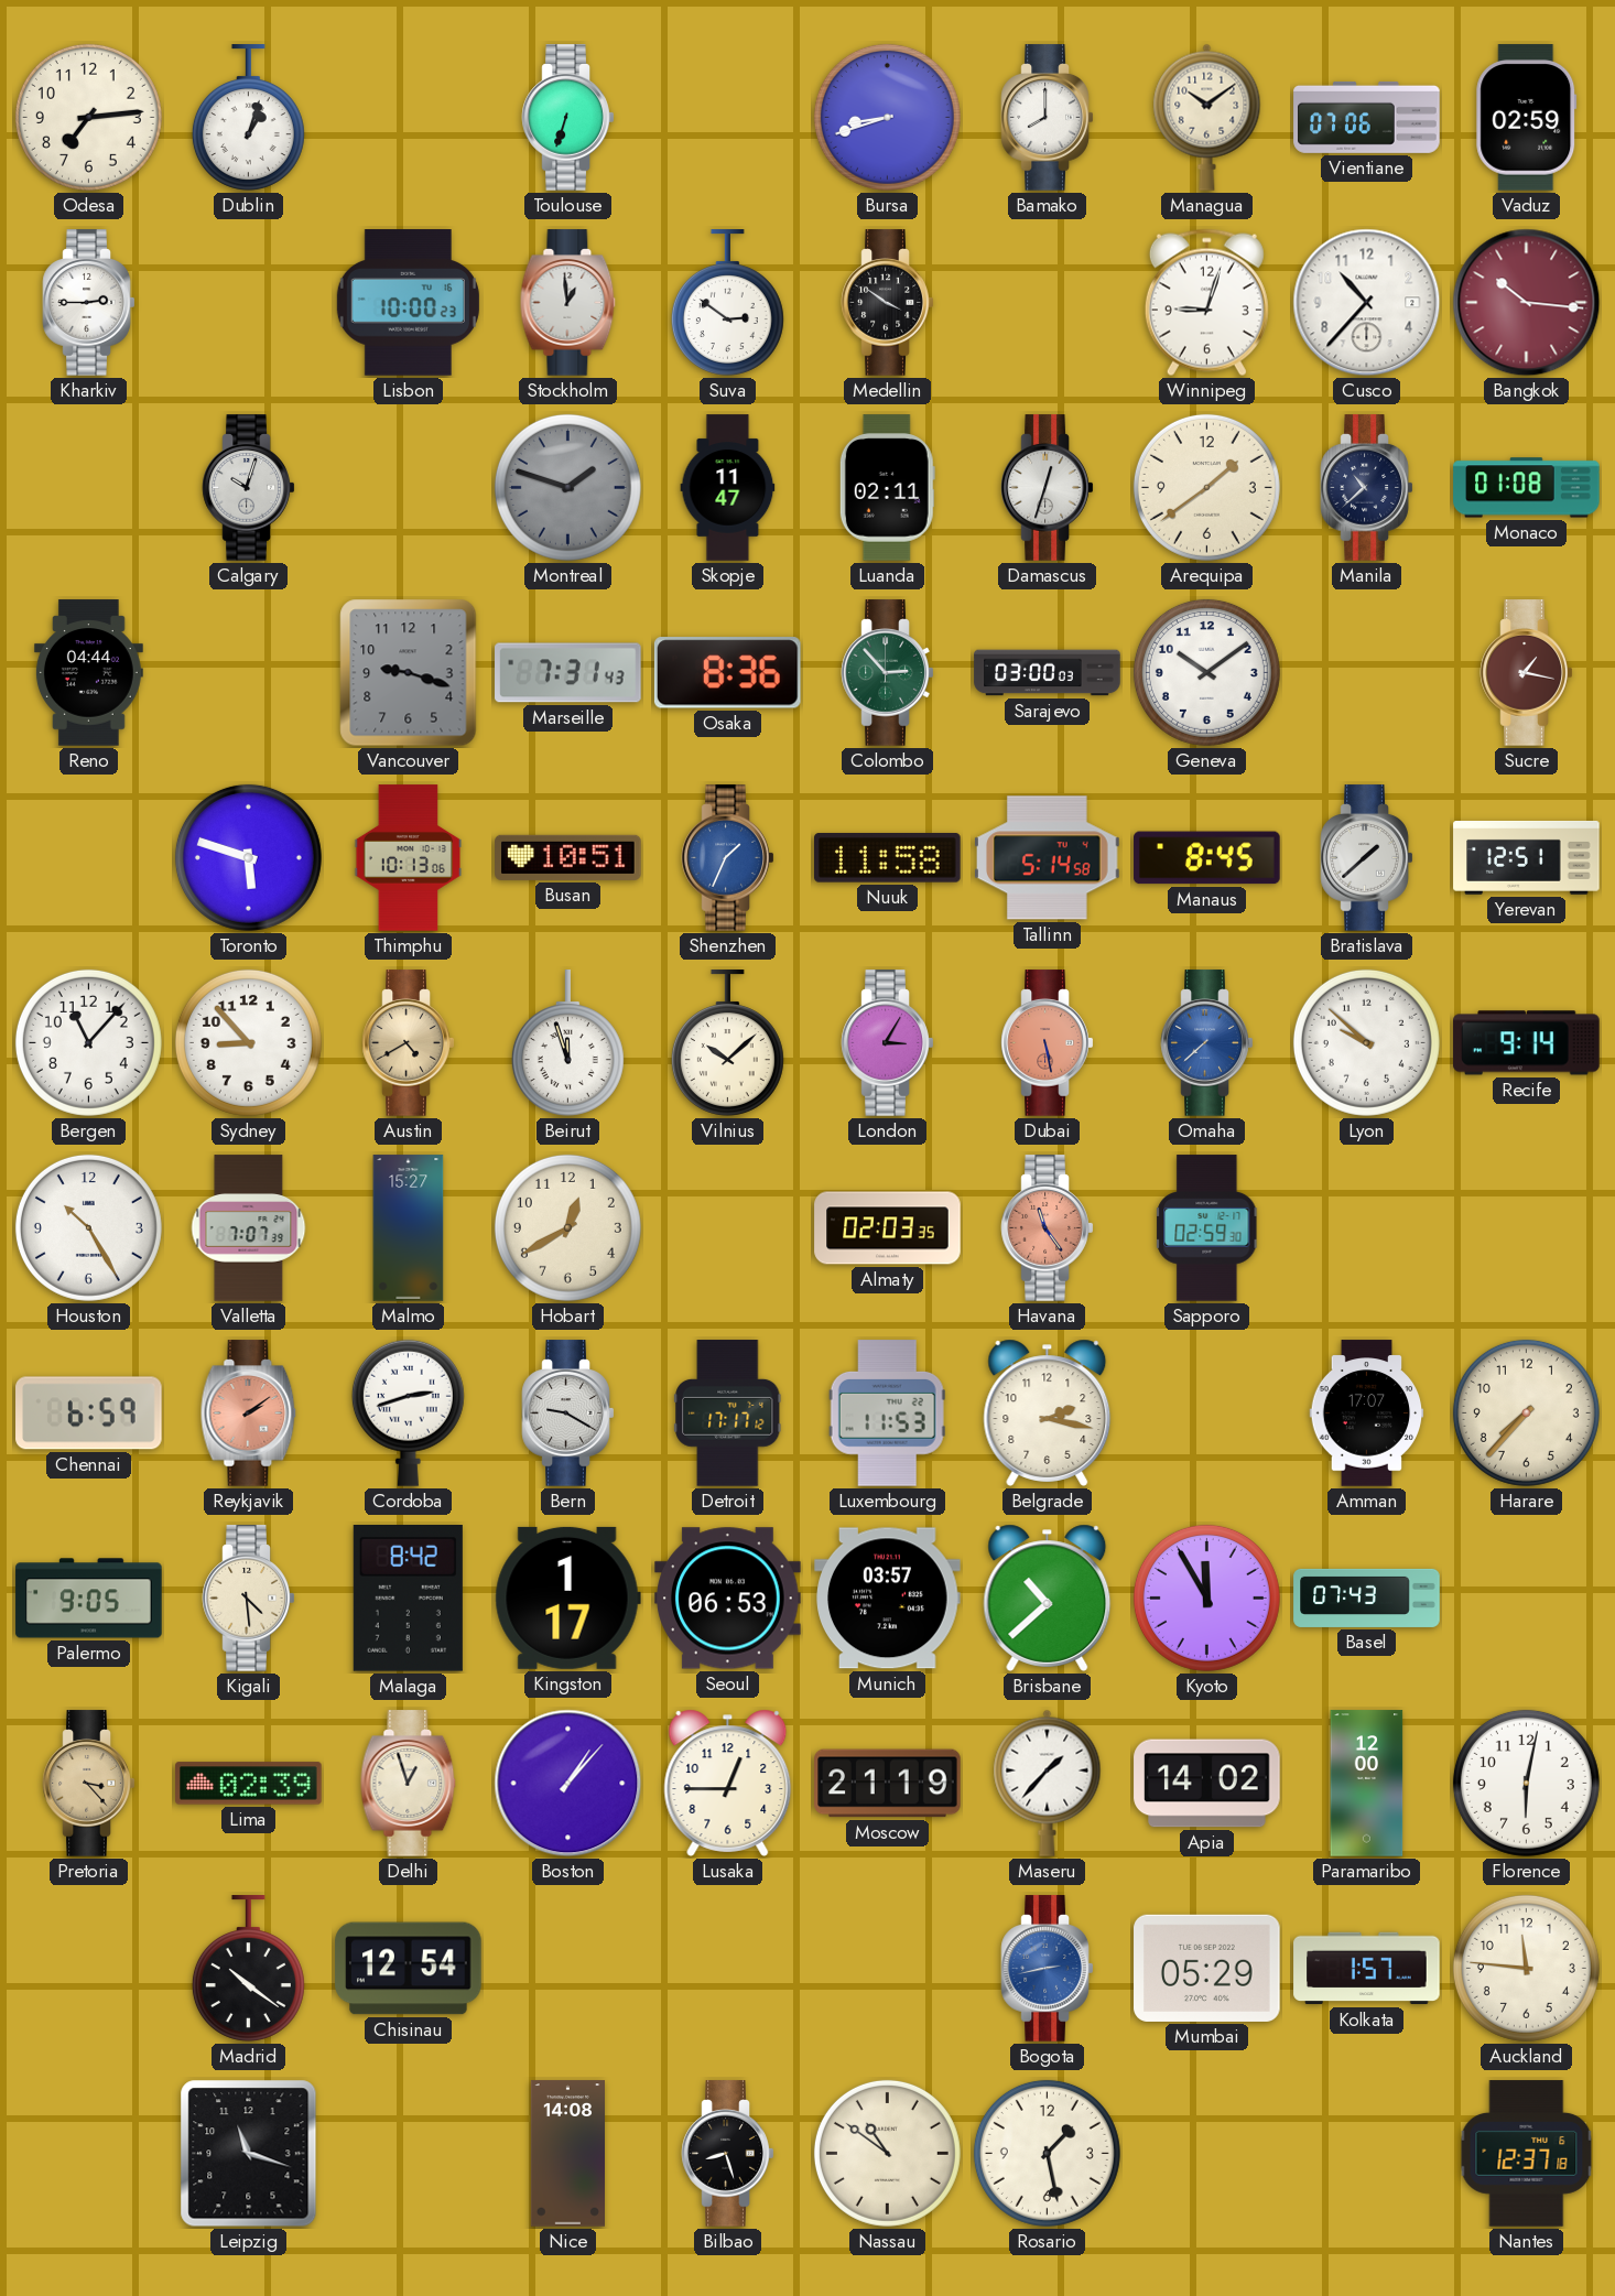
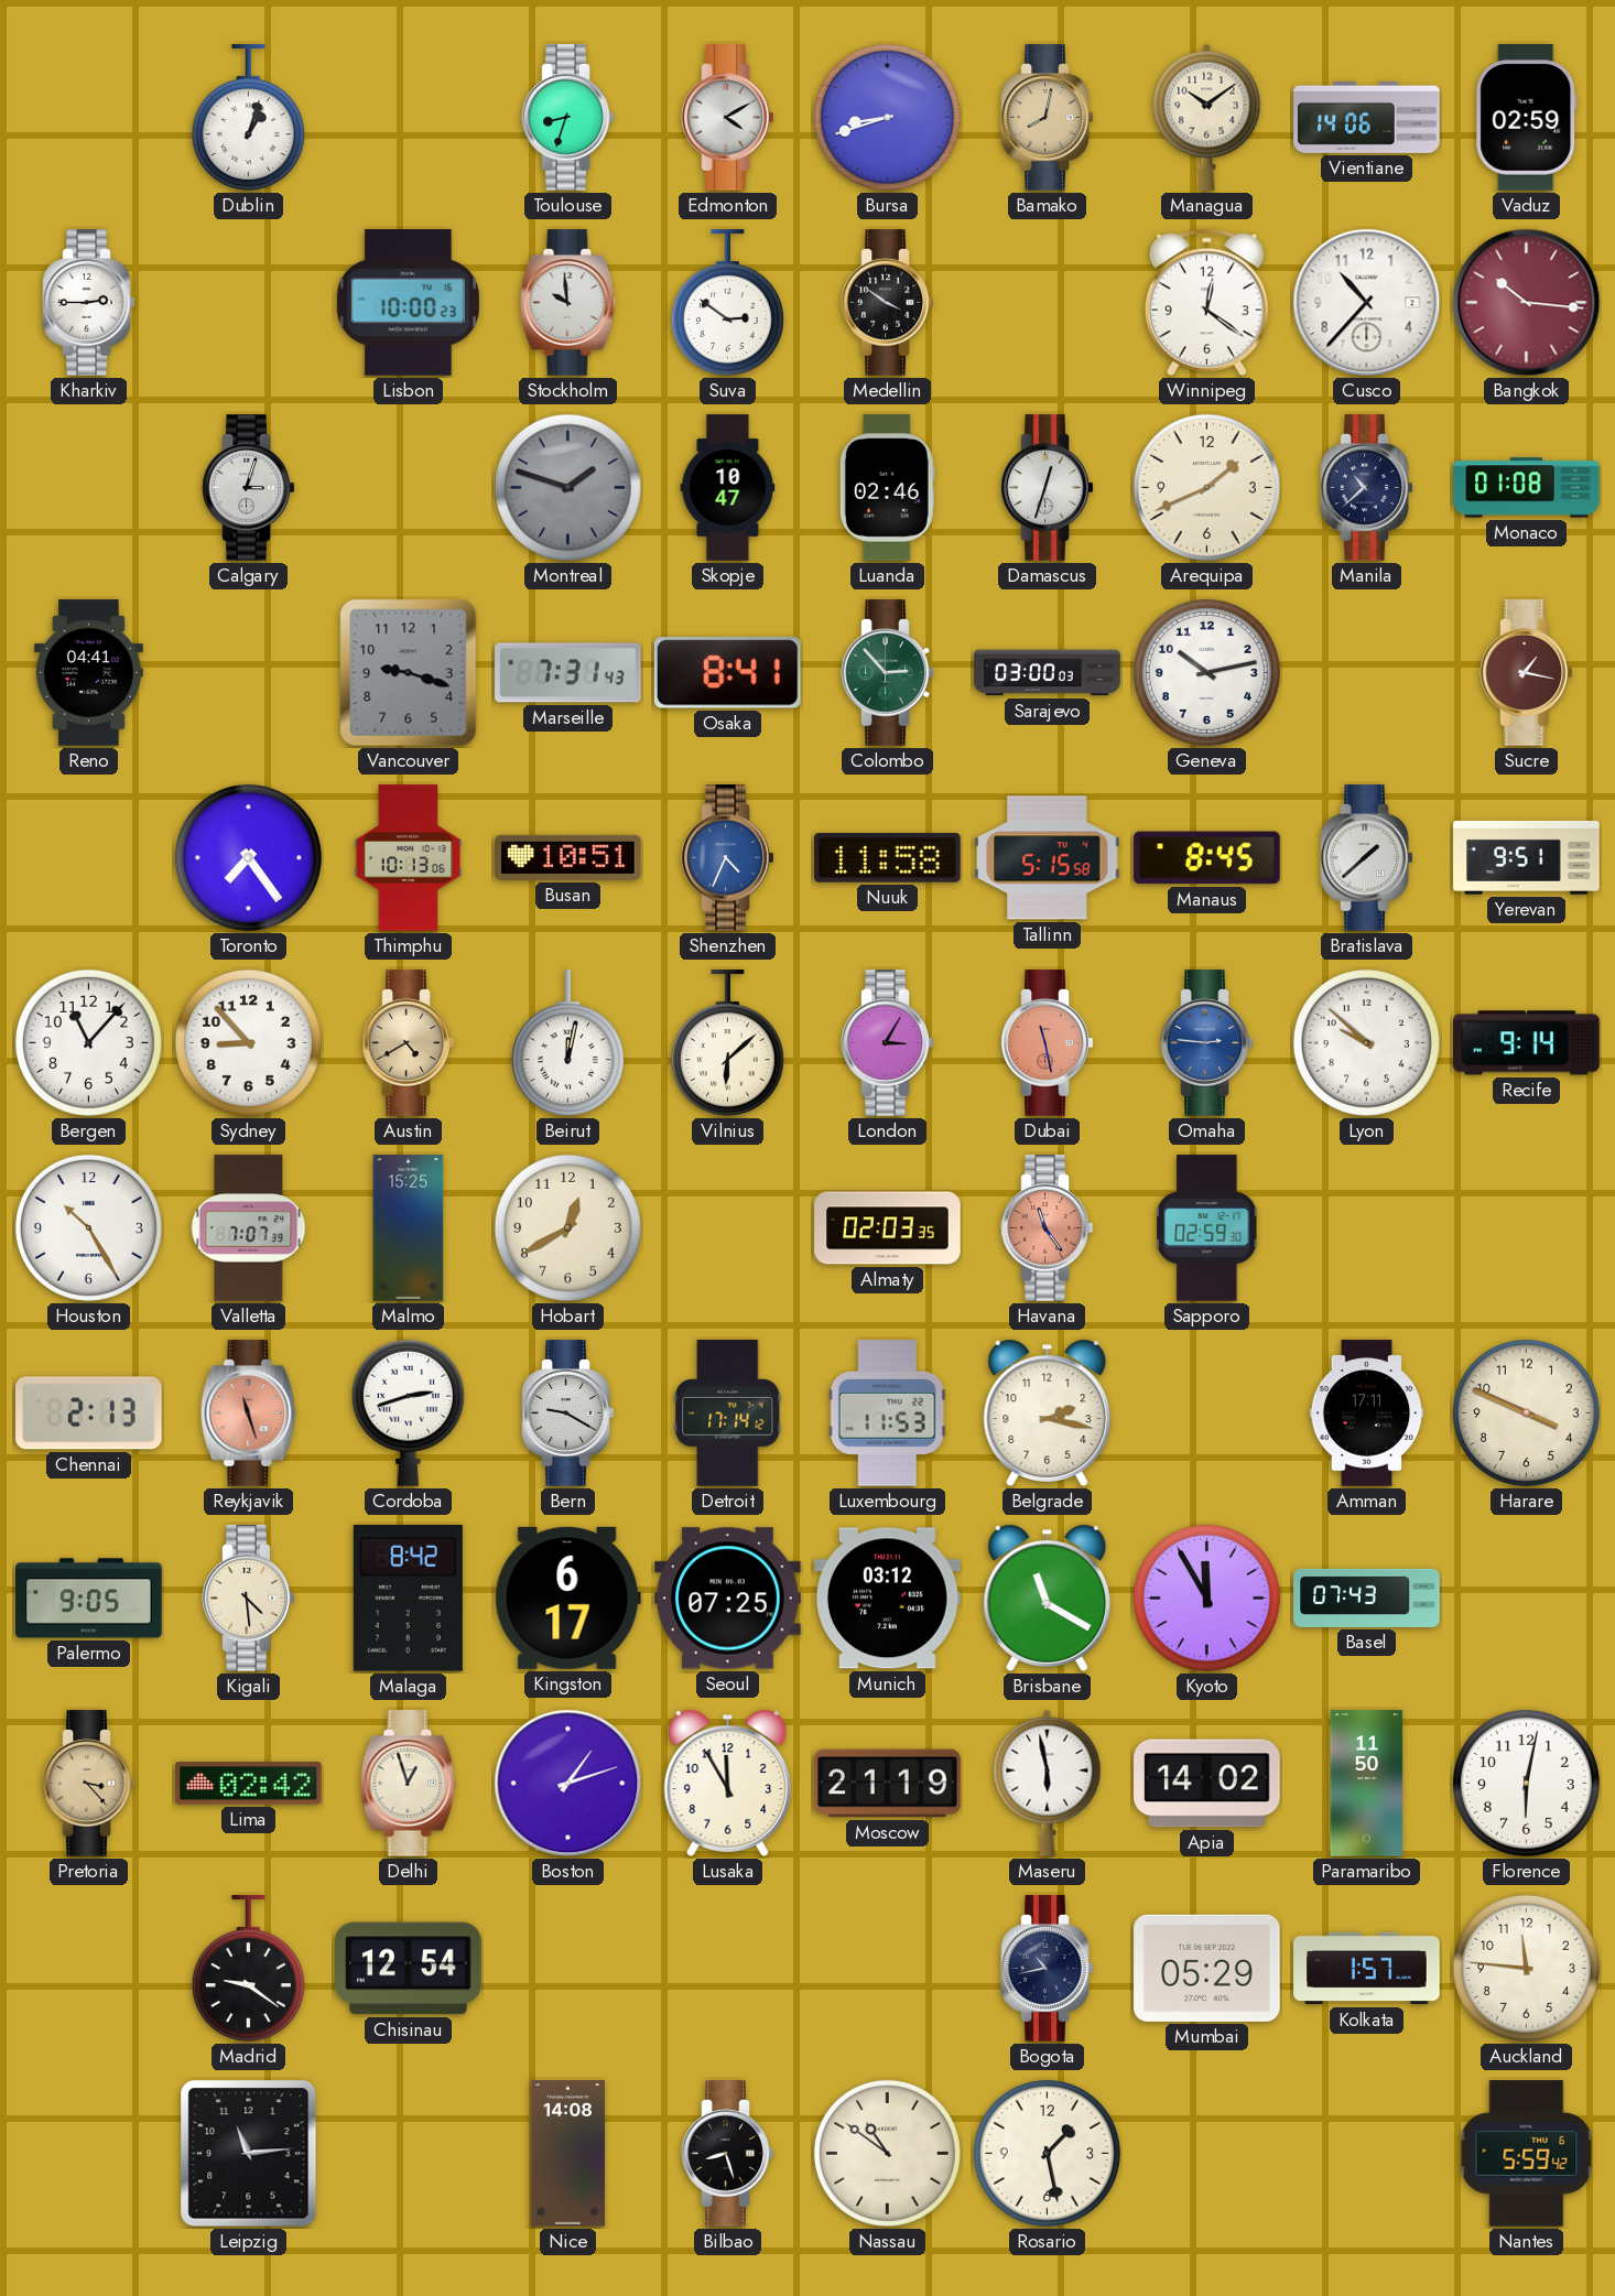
Odesa: 7:14 -> none
Toulouse: 6:33 -> 8:33
Edmonton: none -> 4:10
Bamako: 8:00 -> 8:02
Bamako dial: white -> champagne
Vientiane: 07:06 -> 14:06
Stockholm: 12:59 -> 9:59
Winnipeg: 9:03 -> 12:21
Calgary: 10:03 -> 3:03
Skopje: 11:47 -> 10:47
Luanda: 02:11 -> 02:46
Arequipa: 1:39 -> 1:41
Reno: 04:44 -> 04:41
Osaka: 8:36 -> 8:41
Geneva: 10:09 -> 10:13
Toronto: 5:48 -> 7:24
Shenzhen: 1:34 -> 4:34
Tallinn: 5:14 -> 5:15
Yerevan: 12:51 -> 9:51
Beirut: 11:57 -> 12:02
Vilnius: 10:08 -> 6:08
Dubai: 5:28 -> 11:28
Omaha: 7:38 -> 2:46
Malmo: 15:27 -> 15:25
Chennai: 6:59 -> 2:13
Reykjavik: 2:09 -> 11:27
Detroit: 17:17 -> 17:14
Amman: 17:07 -> 17:11
Harare: 7:37 -> 3:49
Kingston: 1:17 -> 6:17
Seoul: 06:53 -> 07:25
Munich: 03:57 -> 03:12
Brisbane: 10:38 -> 11:20
Lima: 02:39 -> 02:42
Boston: 1:07 -> 1:12
Lusaka: 12:45 -> 11:55
Maseru: 1:37 -> 5:58
Paramaribo: 12:00 -> 11:50
Madrid: 10:21 -> 9:21
Bogota: 2:43 -> 10:43
Bogota dial: blue -> navy
Leipzig: 11:18 -> 11:14
Nantes: 12:37 -> 5:59
